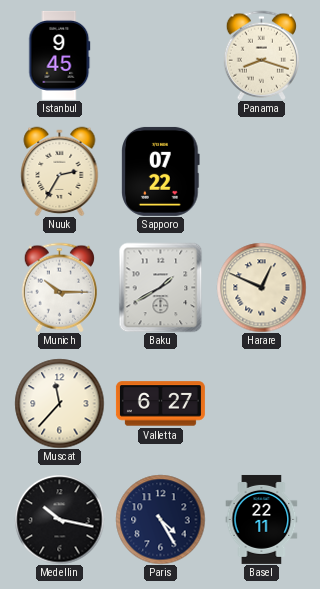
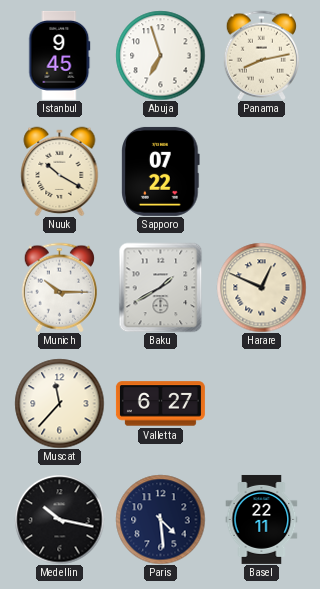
Abuja: none -> 6:57
Panama: 8:18 -> 8:13
Nuuk: 2:35 -> 10:20
Paris: 4:25 -> 4:29
